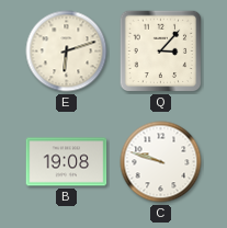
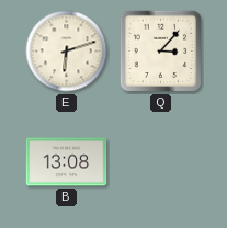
B: 19:08 -> 13:08
C: 9:48 -> none
